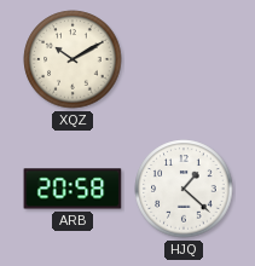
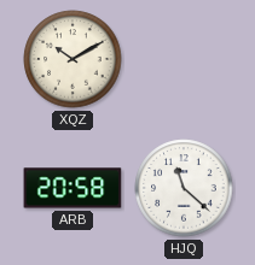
HJQ: 1:22 -> 11:22
